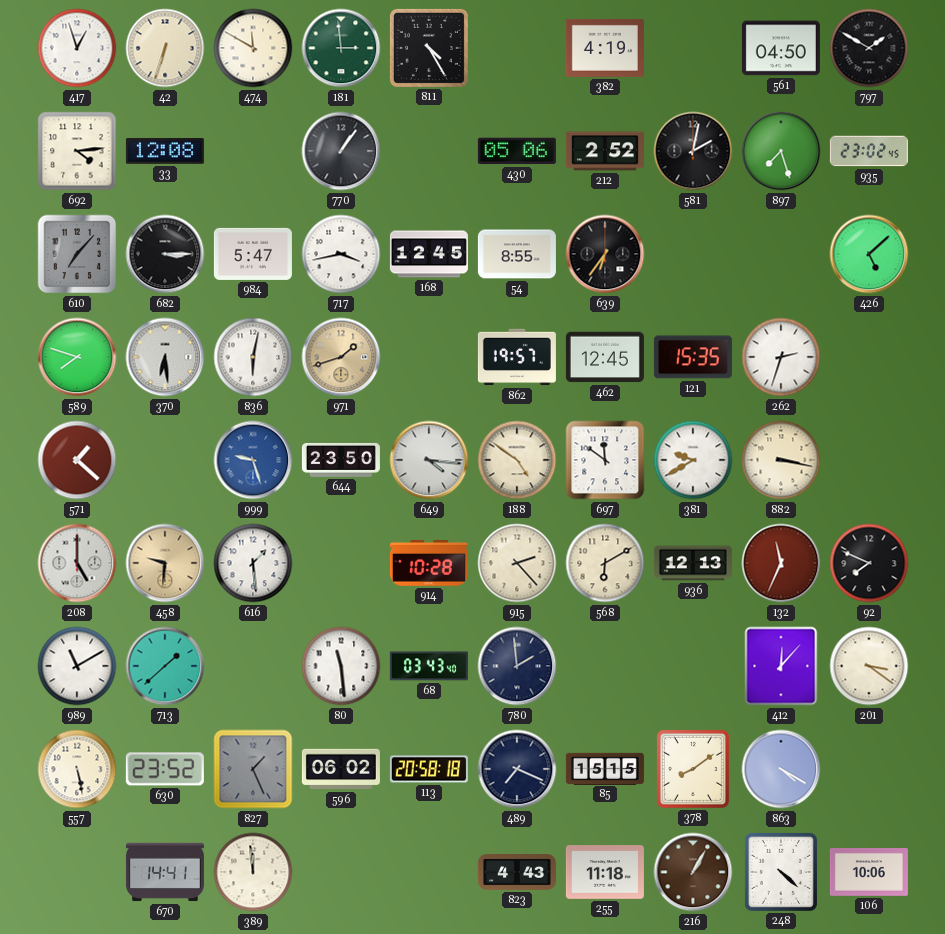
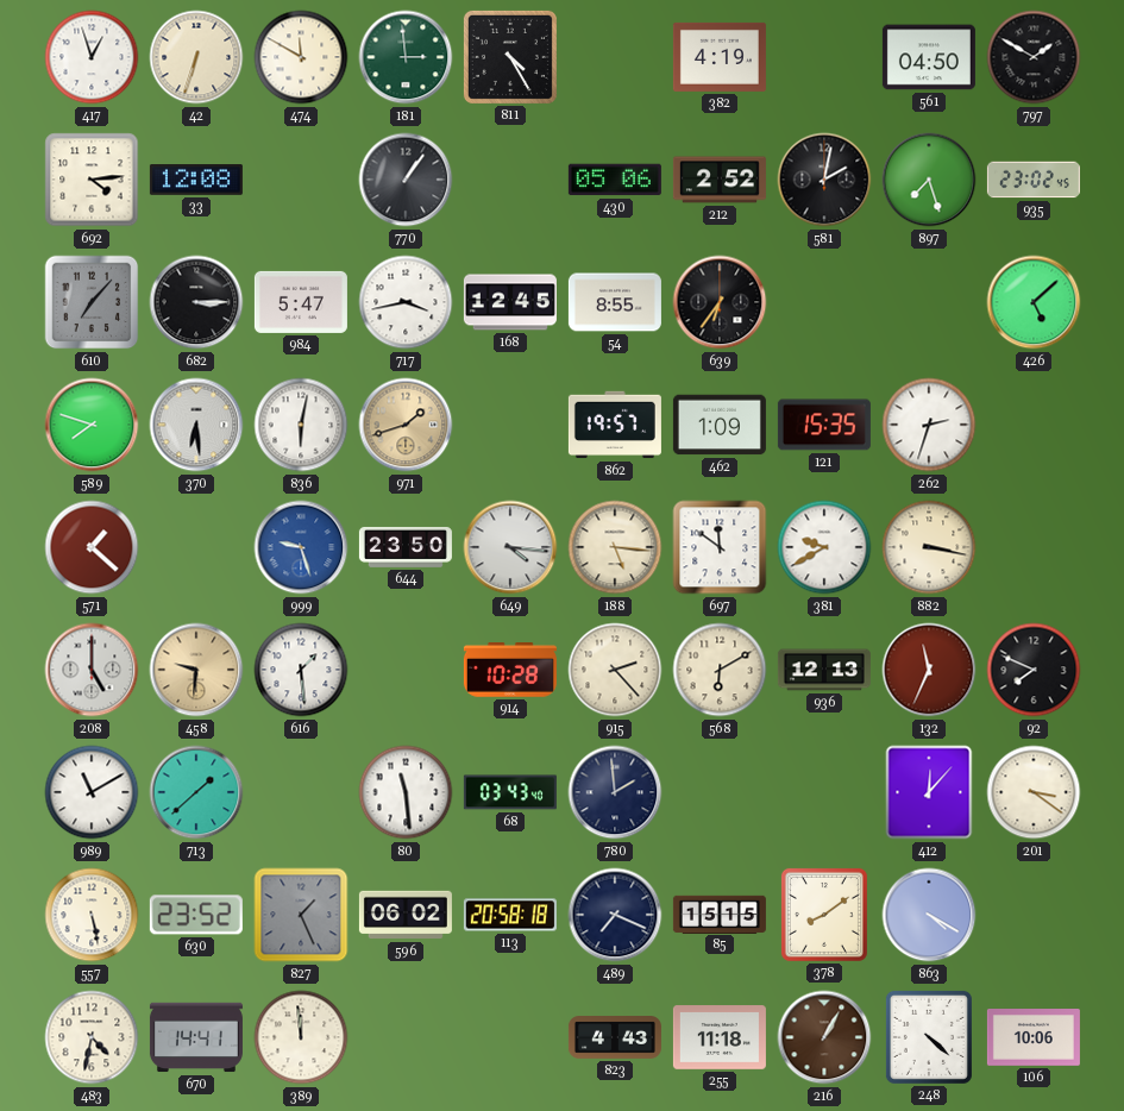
462: 12:45 -> 1:09
188: 4:51 -> 5:16
483: none -> 4:32
